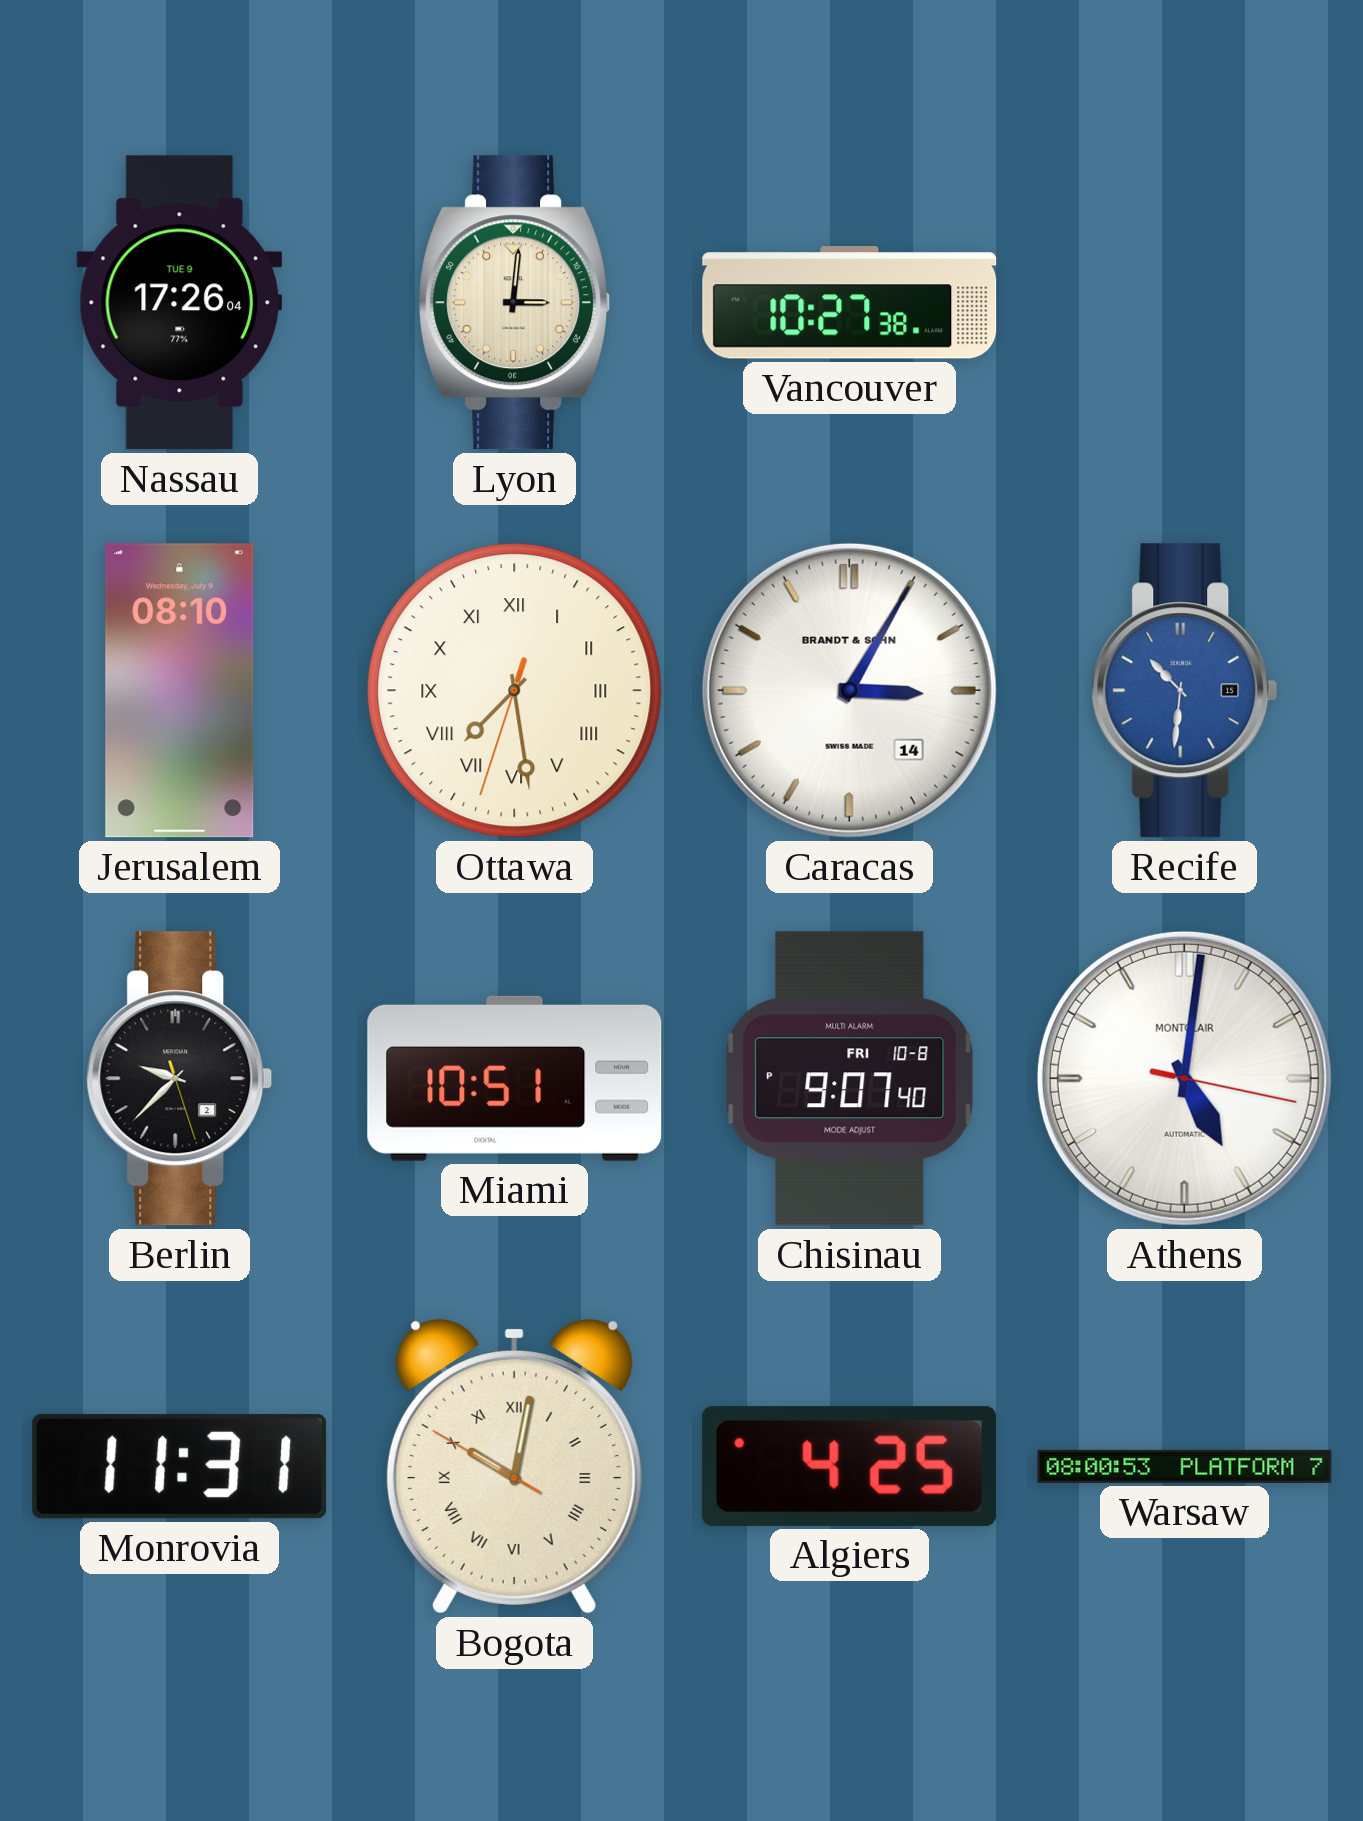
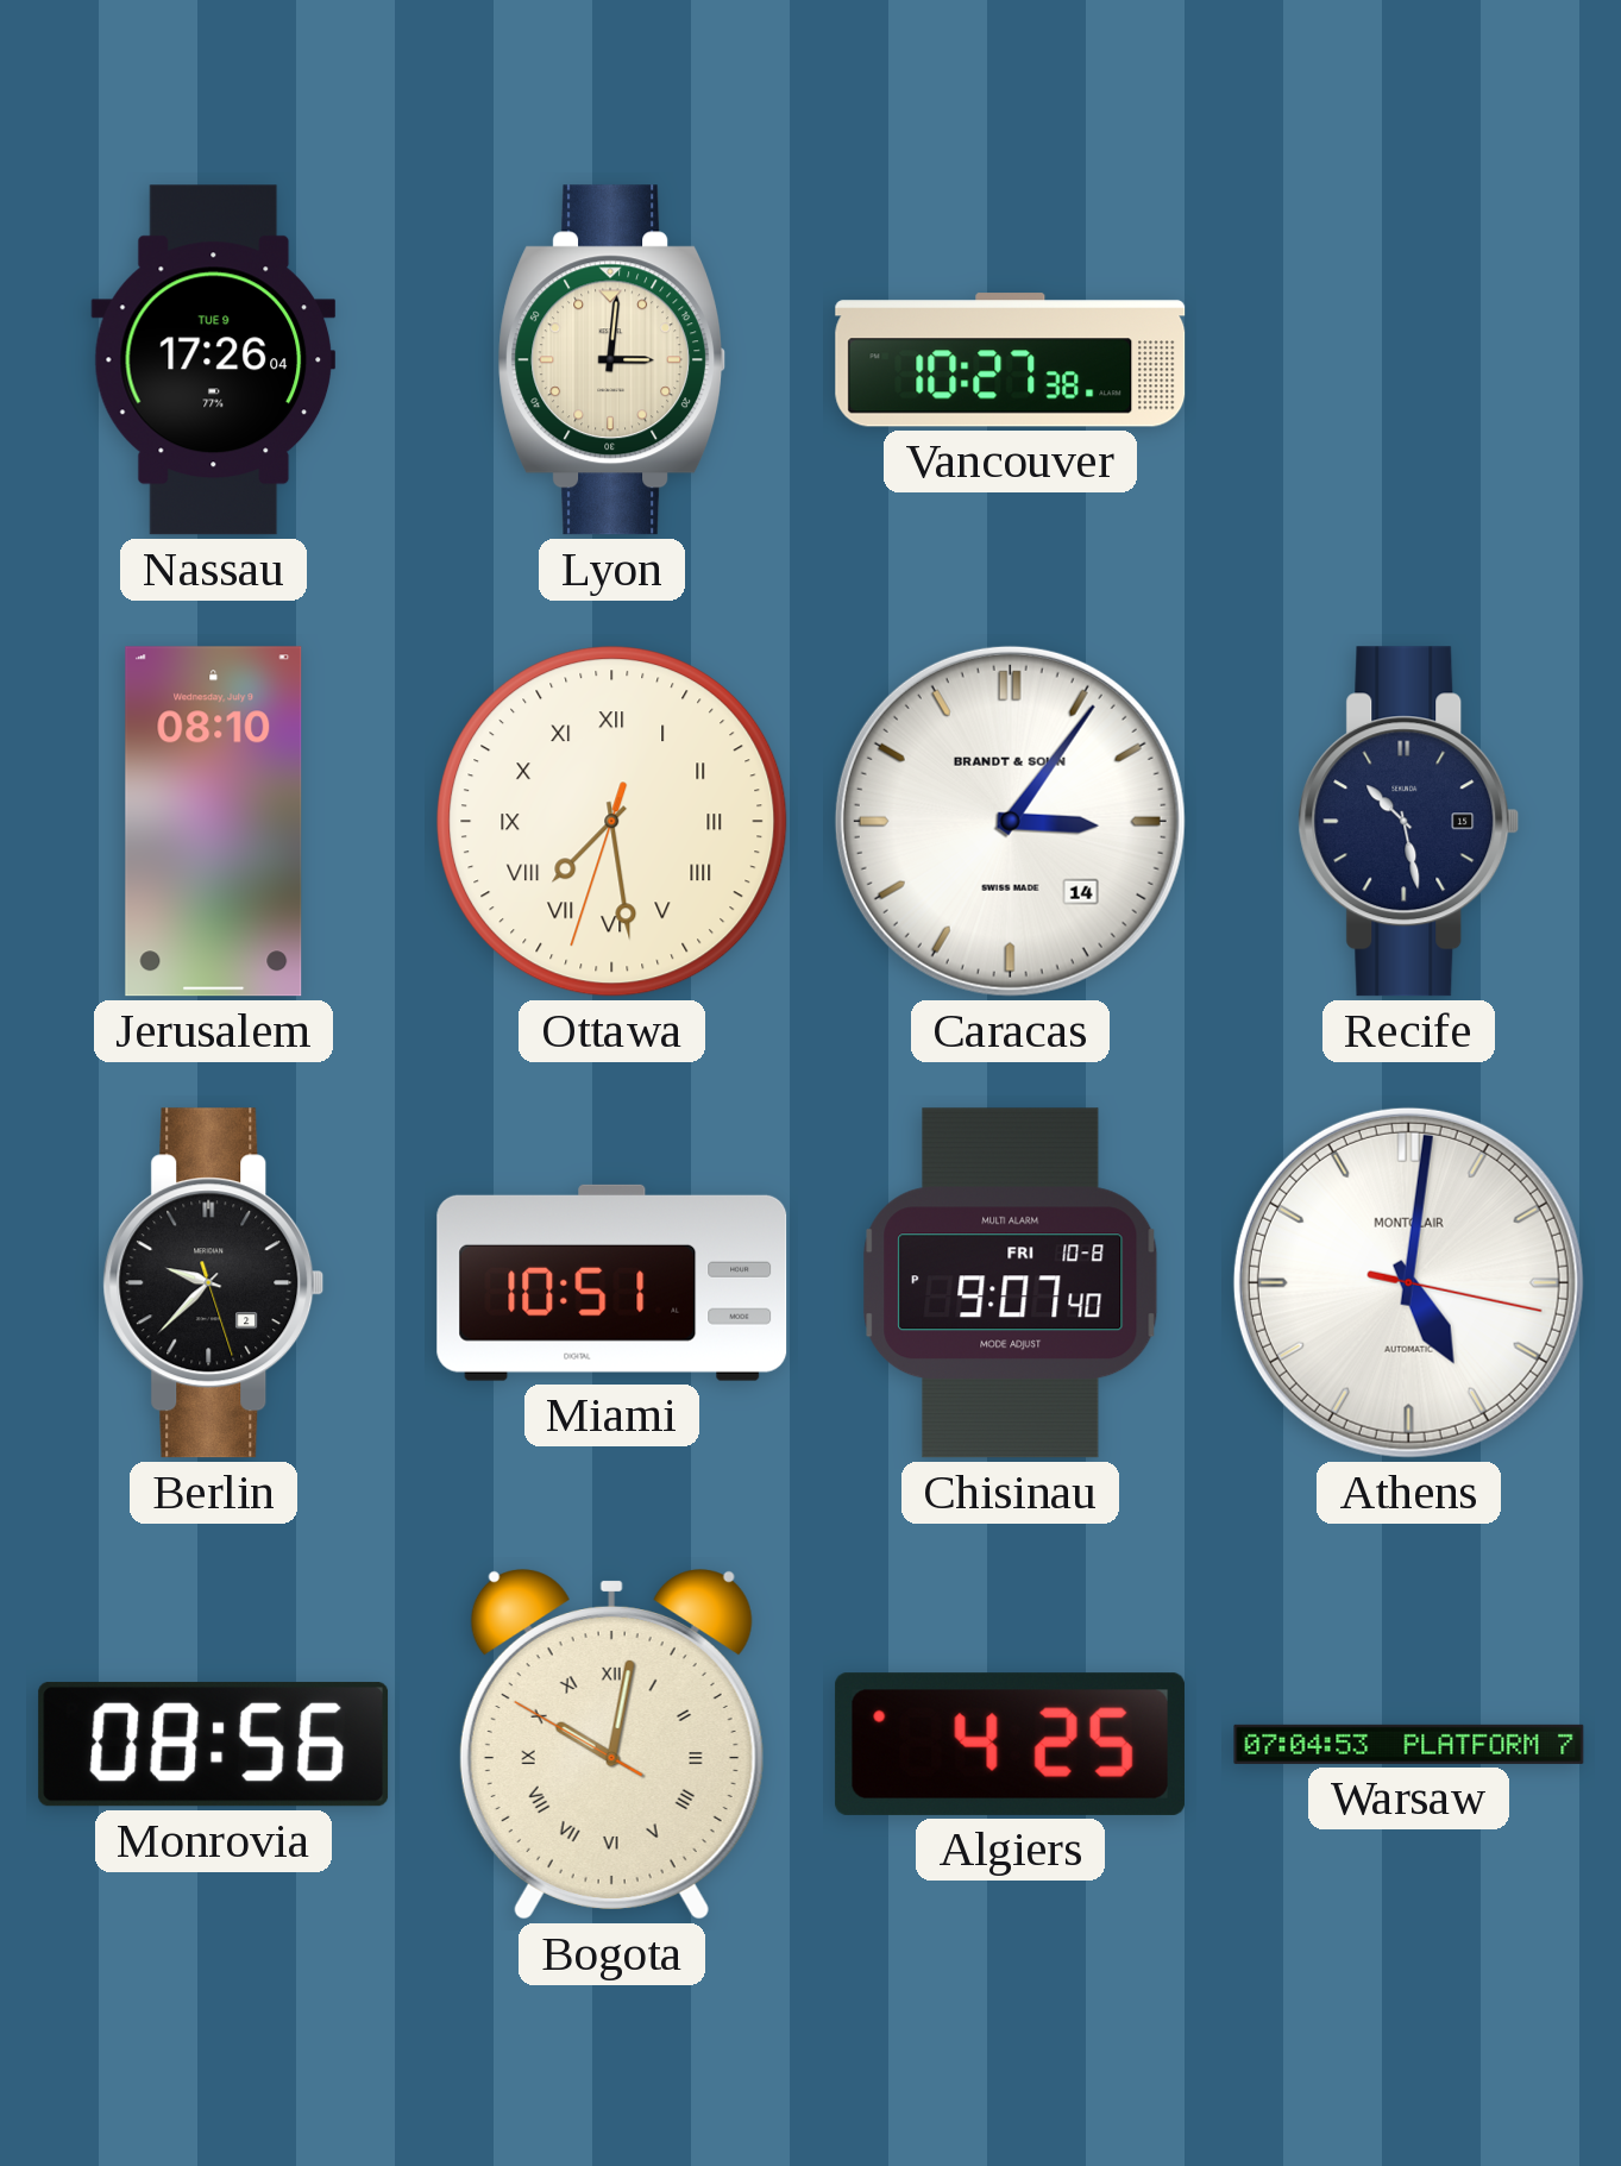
Caracas: 3:05 -> 3:06
Recife: 10:31 -> 10:28
Recife dial: blue -> navy
Monrovia: 11:31 -> 08:56
Warsaw: 08:00 -> 07:04
